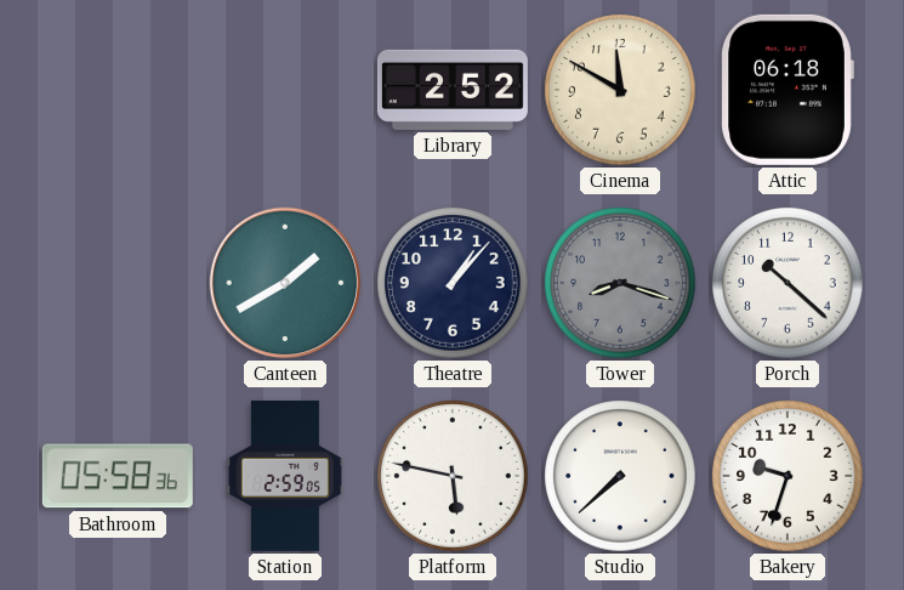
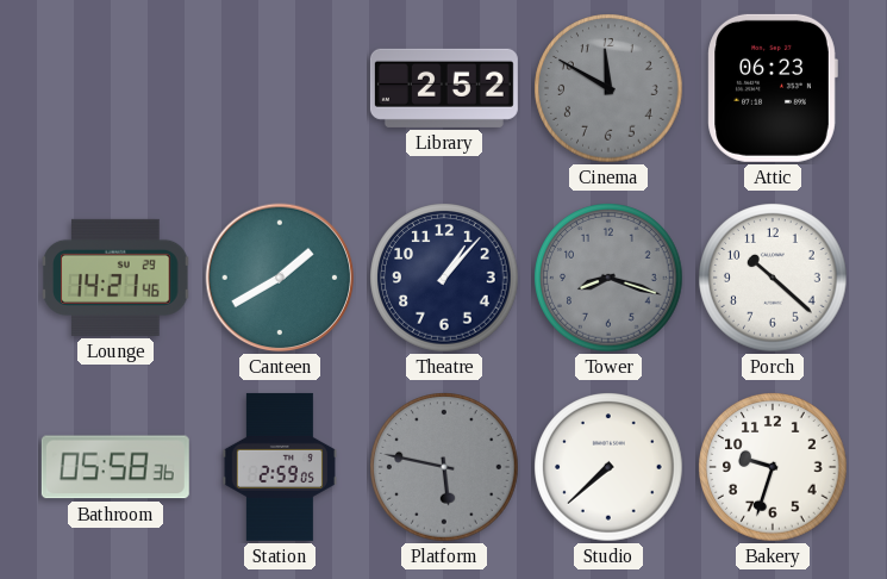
Cinema dial: cream -> grey
Attic: 06:18 -> 06:23
Lounge: none -> 14:21
Platform dial: white -> grey
